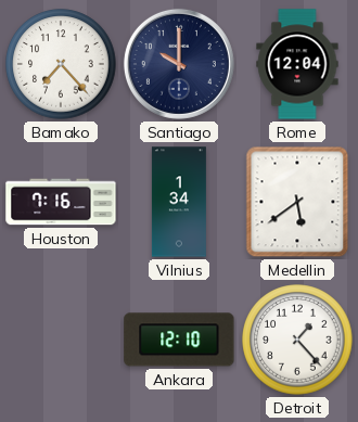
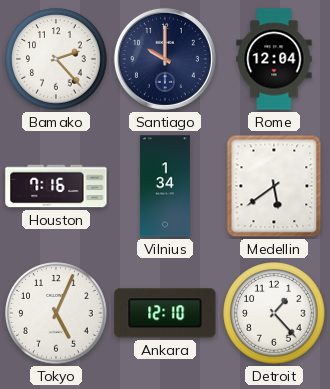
Bamako: 7:23 -> 2:23
Tokyo: none -> 5:04
